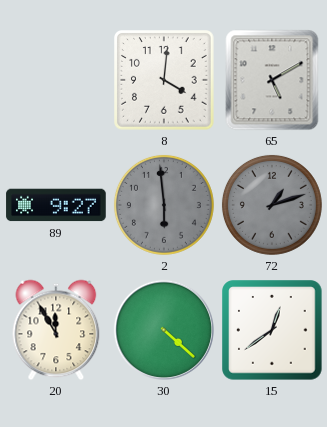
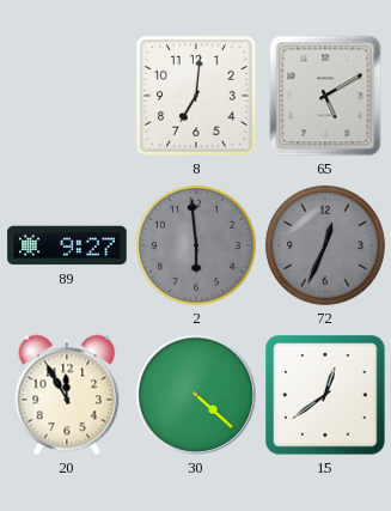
8: 4:01 -> 7:01
72: 1:12 -> 12:34
